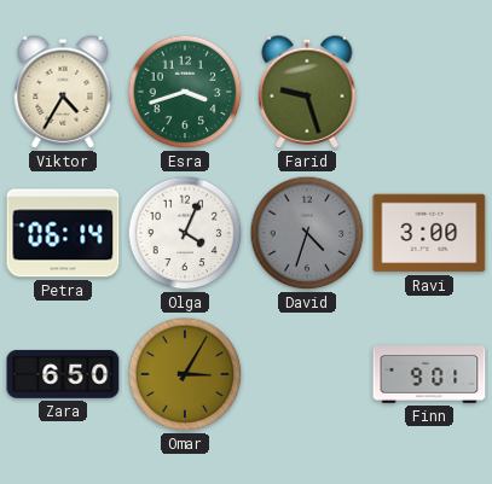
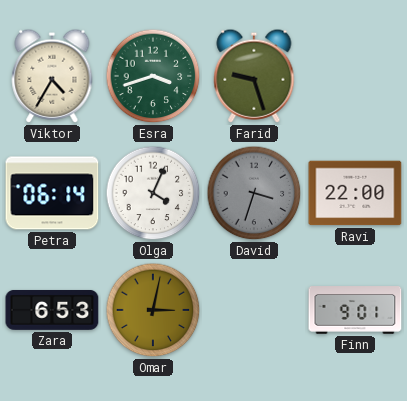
David: 4:33 -> 3:33
Ravi: 3:00 -> 22:00
Zara: 6:50 -> 6:53
Omar: 3:05 -> 3:02
